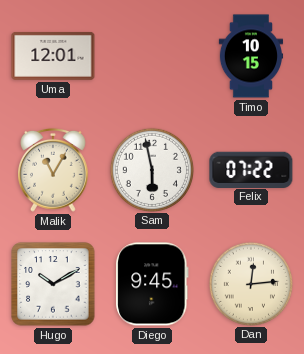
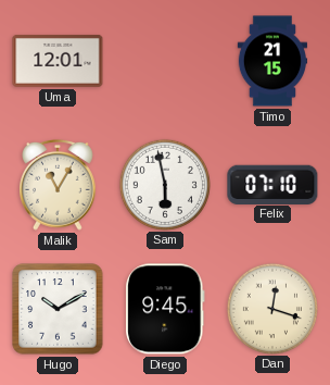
Timo: 10:15 -> 21:15
Felix: 07:22 -> 07:10
Dan: 12:14 -> 12:18
